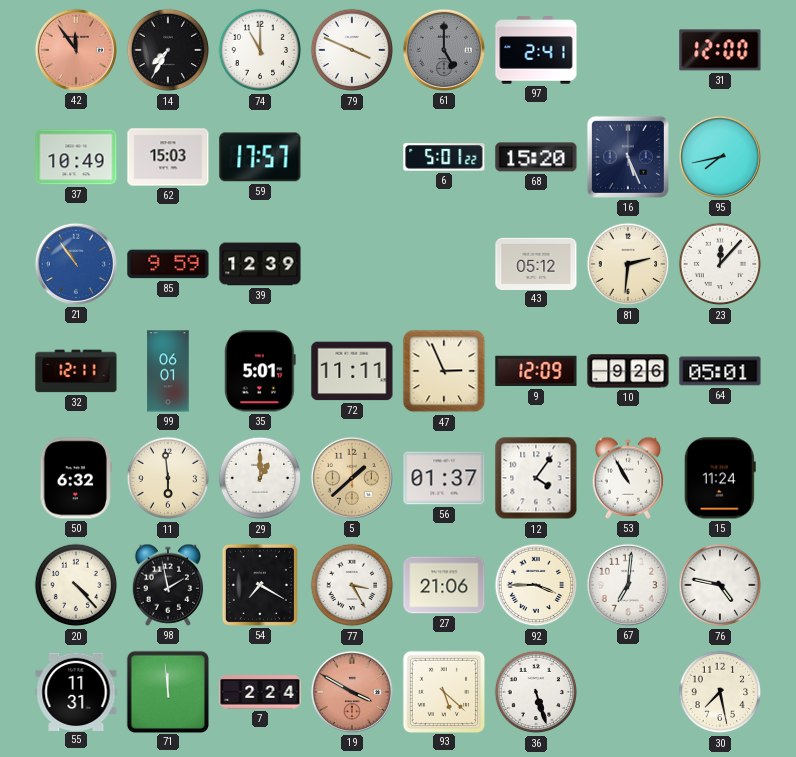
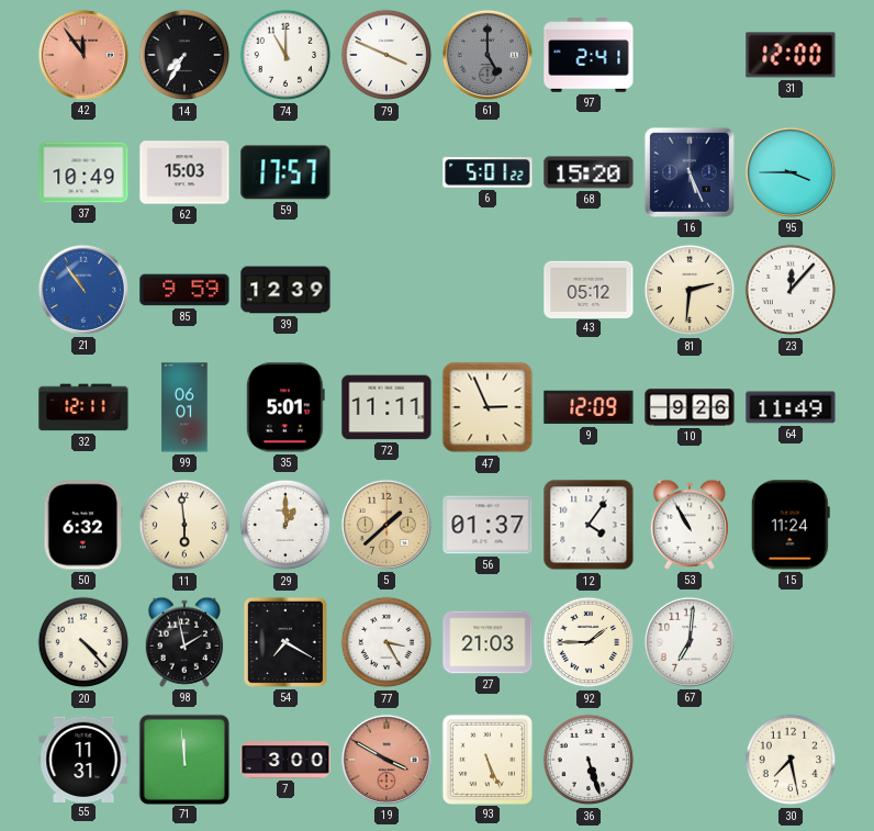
95: 7:43 -> 3:45
64: 05:01 -> 11:49
27: 21:06 -> 21:03
92: 3:45 -> 1:45
76: 4:47 -> none
7: 2:24 -> 3:00
93: 5:22 -> 5:26
